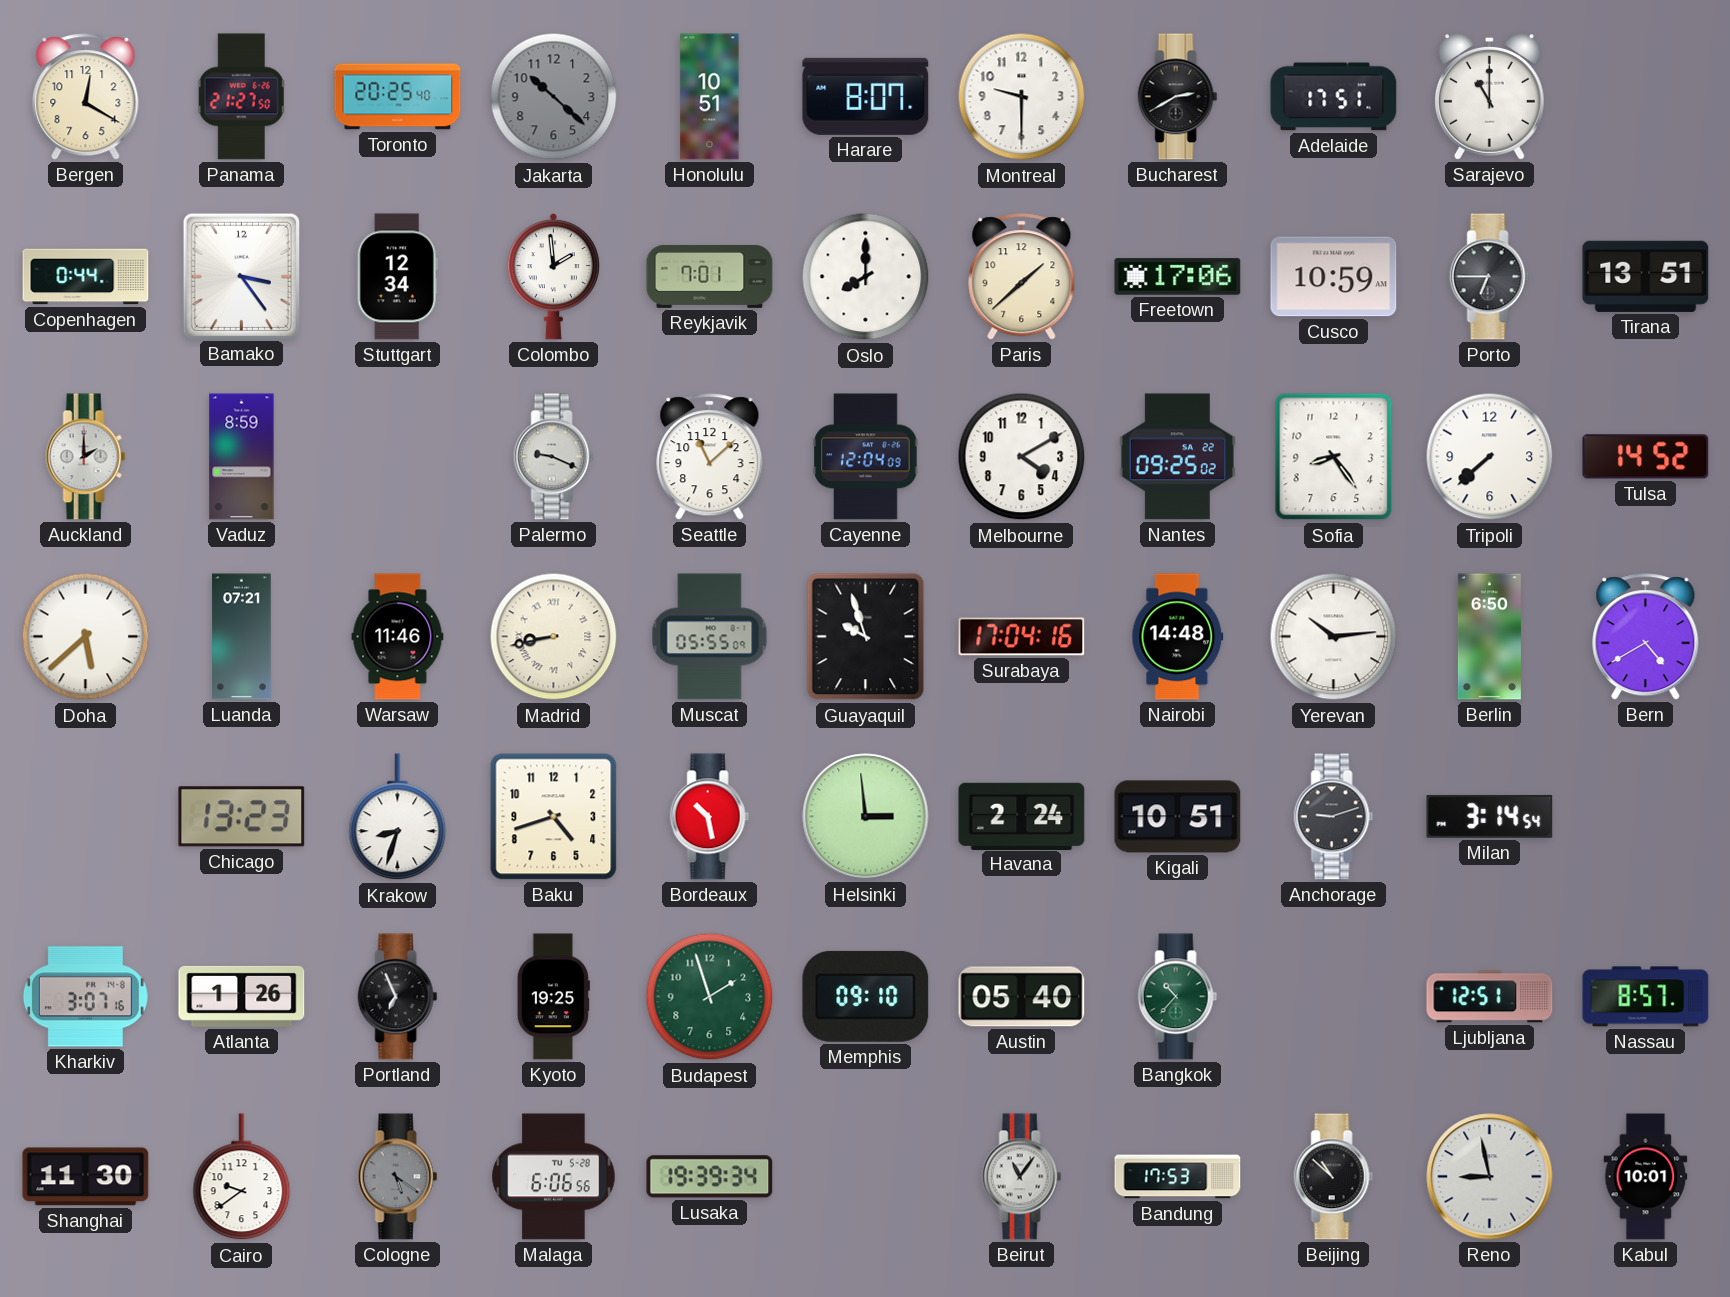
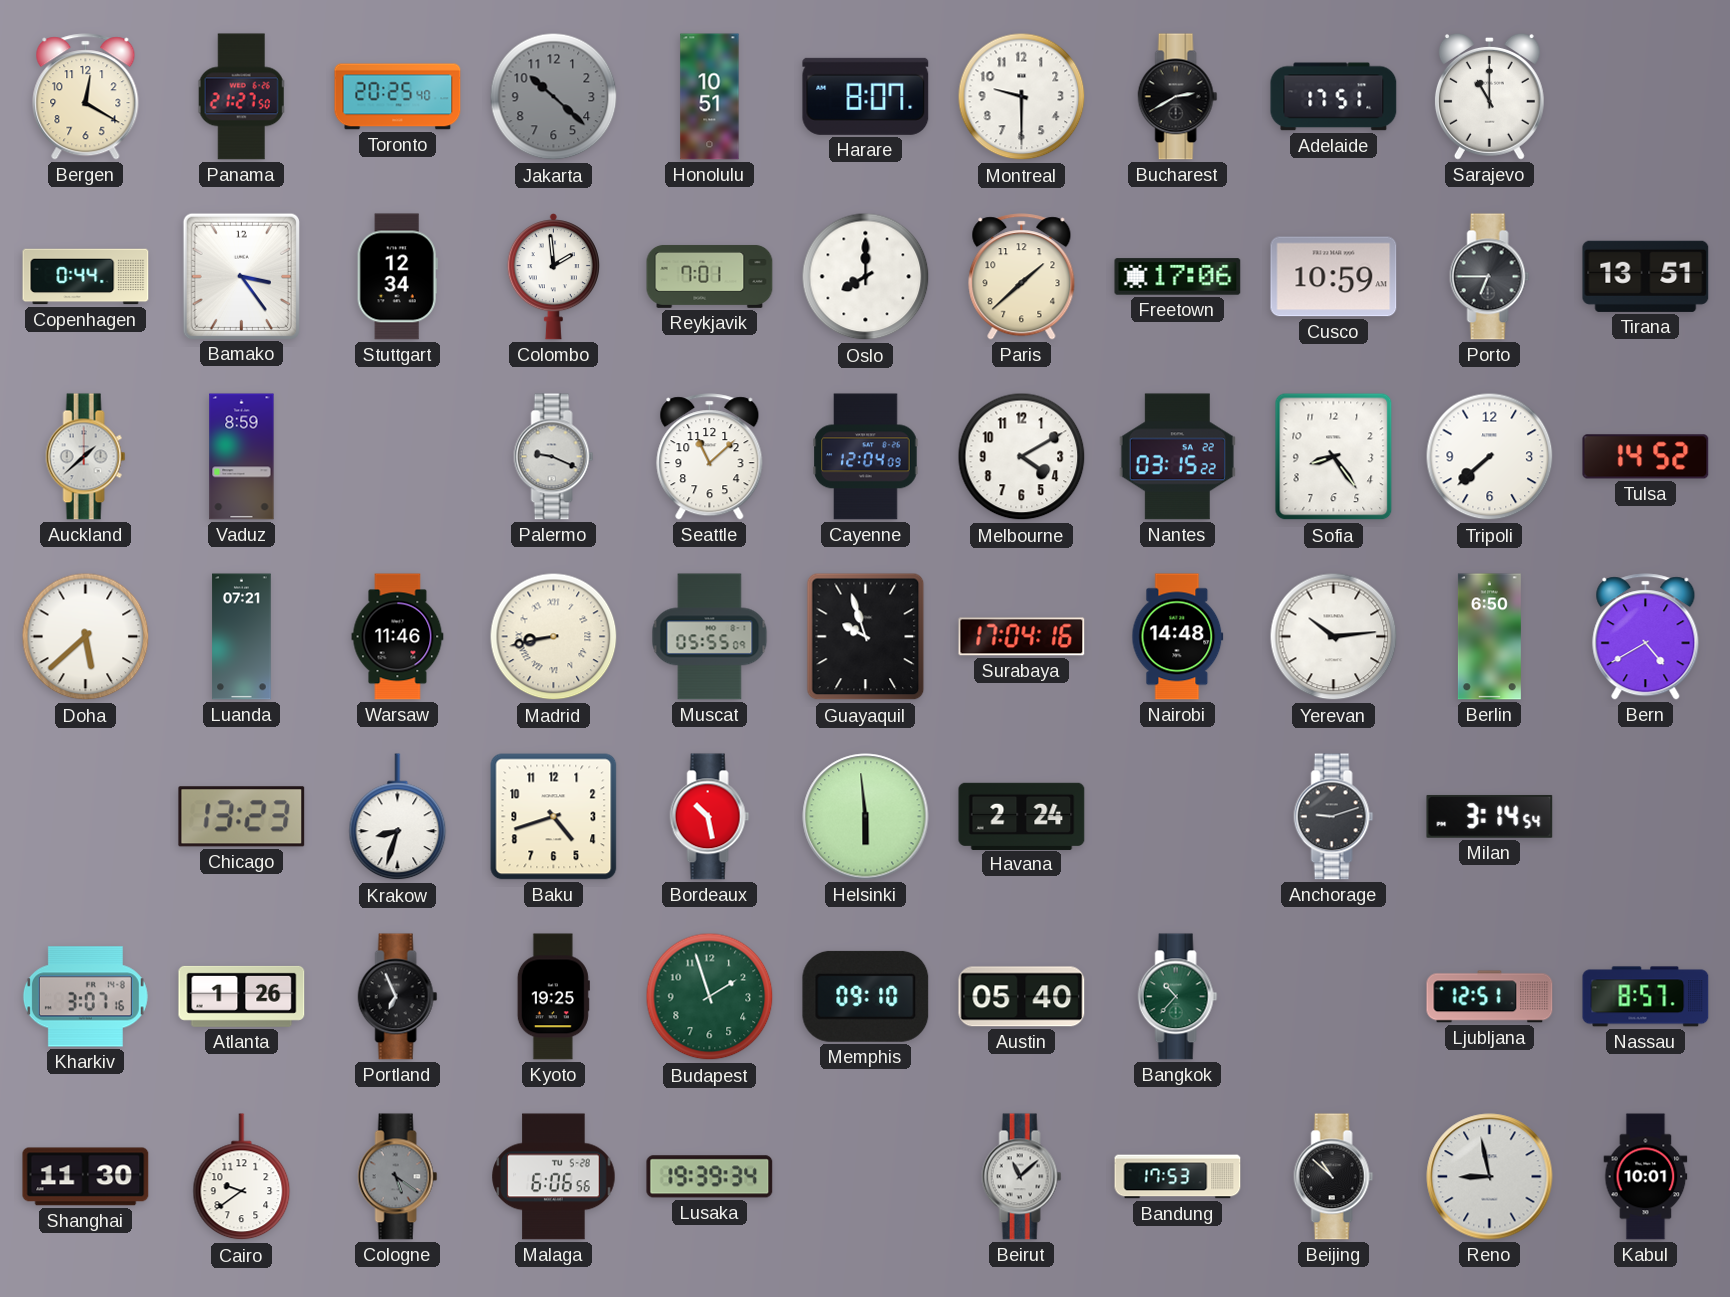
Auckland: 2:00 -> 1:38
Nantes: 09:25 -> 03:15
Helsinki: 2:59 -> 5:59
Kigali: 10:51 -> none
Beirut: 11:06 -> 11:08
